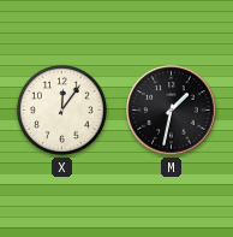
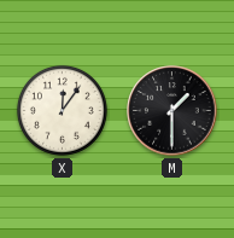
M: 1:32 -> 1:30
